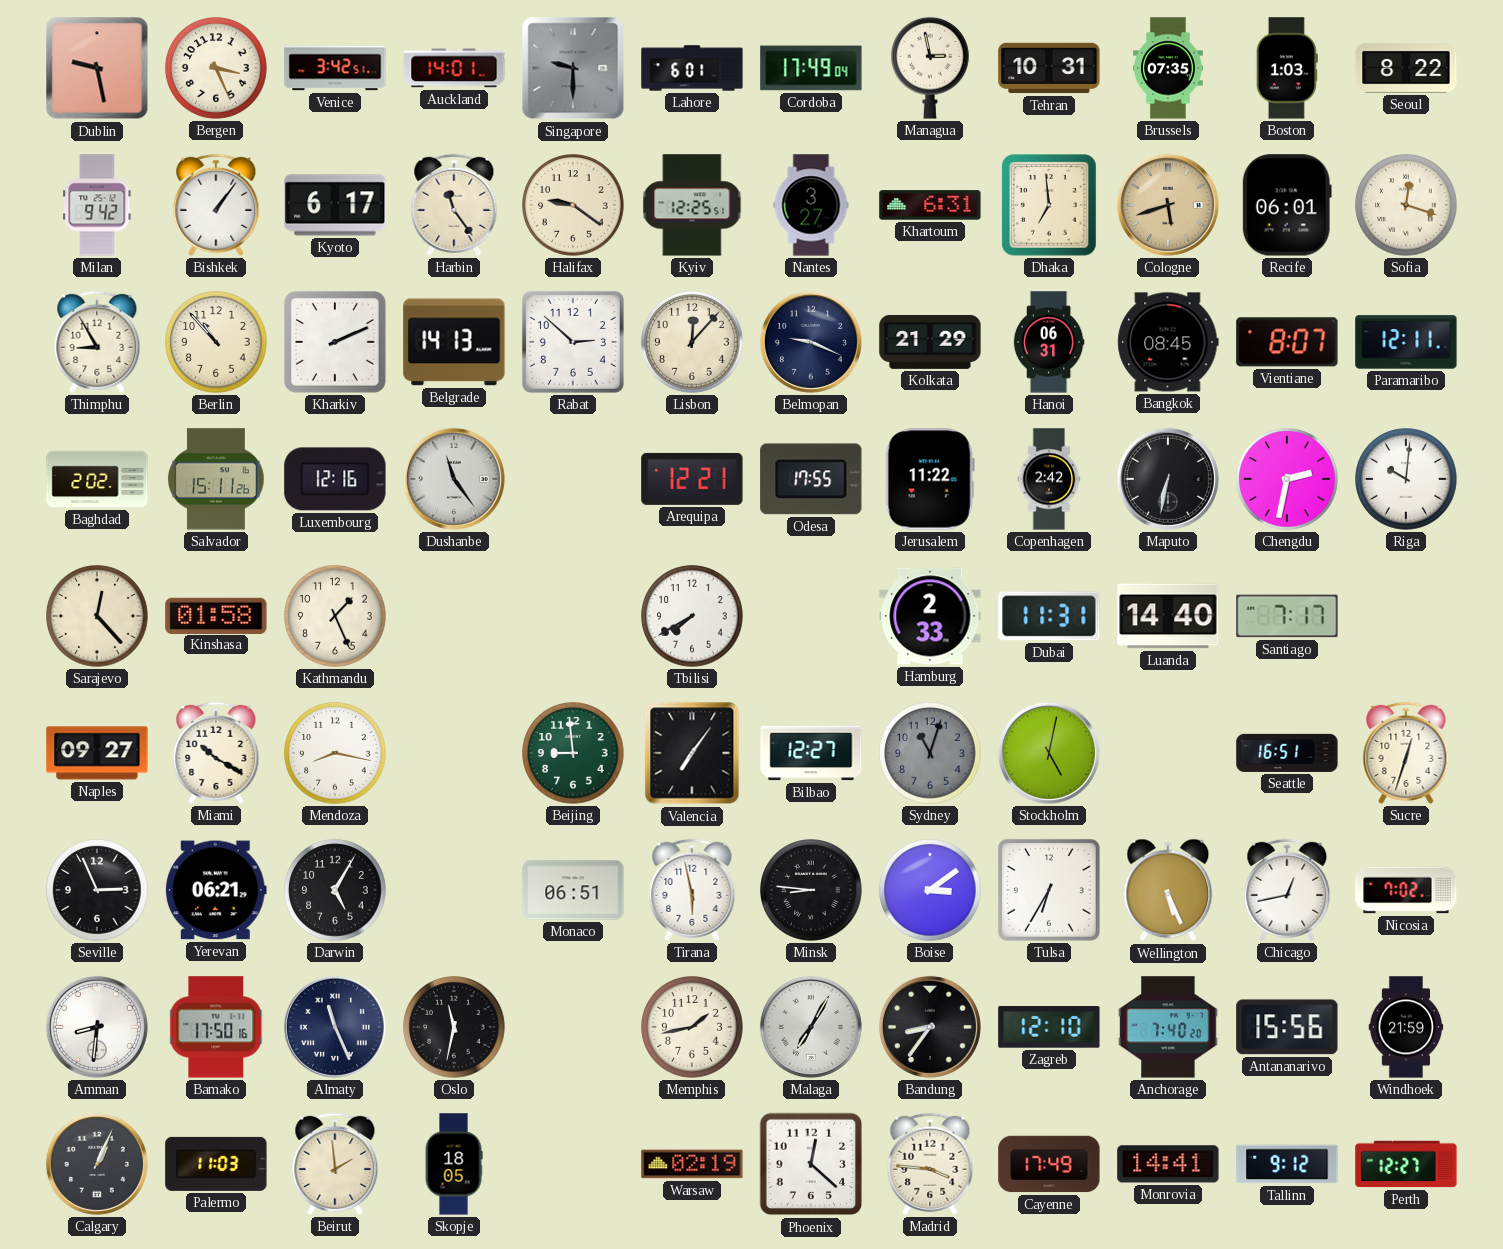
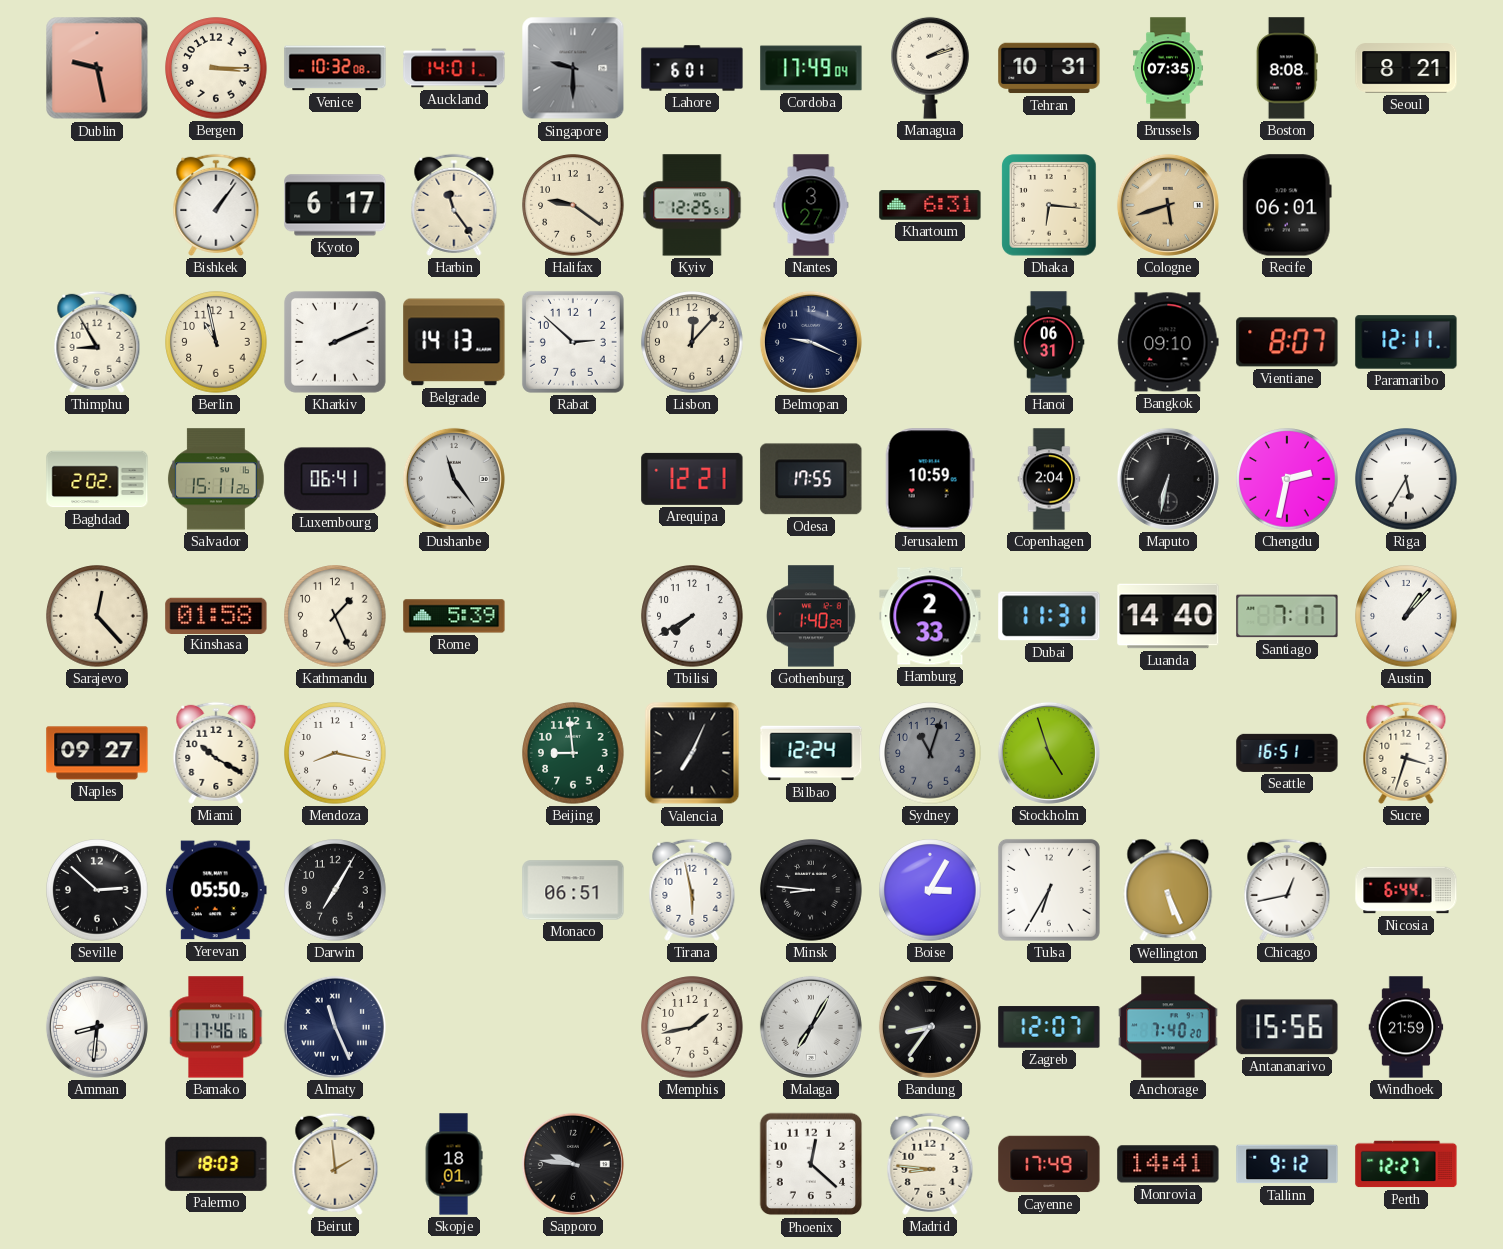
Bergen: 3:26 -> 3:15
Venice: 3:42 -> 10:32
Managua: 2:58 -> 2:12
Boston: 1:03 -> 8:08
Seoul: 8:22 -> 8:21
Milan: 9:42 -> none
Dhaka: 6:59 -> 6:16
Sofia: 12:18 -> none
Berlin: 10:53 -> 10:58
Kolkata: 21:29 -> none
Bangkok: 08:45 -> 09:10
Luxembourg: 12:16 -> 06:41
Jerusalem: 11:22 -> 10:59
Copenhagen: 2:42 -> 2:04
Riga: 10:01 -> 5:35
Rome: none -> 5:39
Gothenburg: none -> 1:40
Austin: none -> 1:07
Valencia: 7:06 -> 7:04
Bilbao: 12:27 -> 12:24
Stockholm: 5:02 -> 4:57
Sucre: 12:33 -> 3:33
Seville: 2:56 -> 2:52
Yerevan: 06:21 -> 05:50
Darwin: 5:05 -> 7:05
Boise: 3:09 -> 3:05
Nicosia: 7:02 -> 6:44
Bamako: 17:50 -> 17:46
Oslo: 11:32 -> none
Zagreb: 12:10 -> 12:07
Calgary: 1:04 -> none
Palermo: 11:03 -> 18:03
Skopje: 18:05 -> 18:01
Sapporo: none -> 9:46
Warsaw: 02:19 -> none
Madrid: 3:46 -> 8:46
